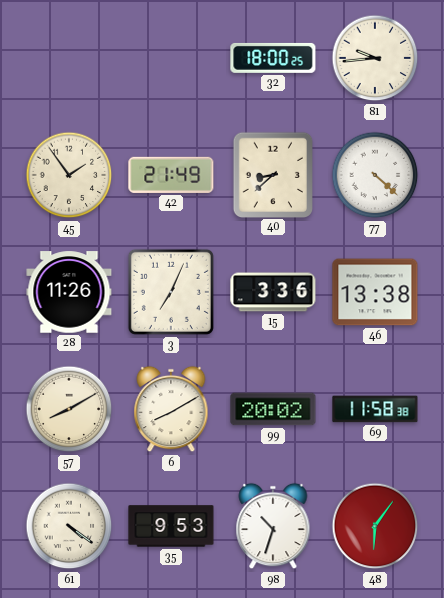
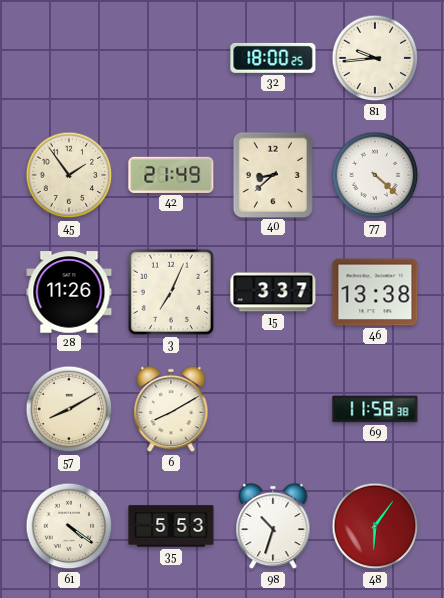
15: 3:36 -> 3:37
99: 20:02 -> none
35: 9:53 -> 5:53
